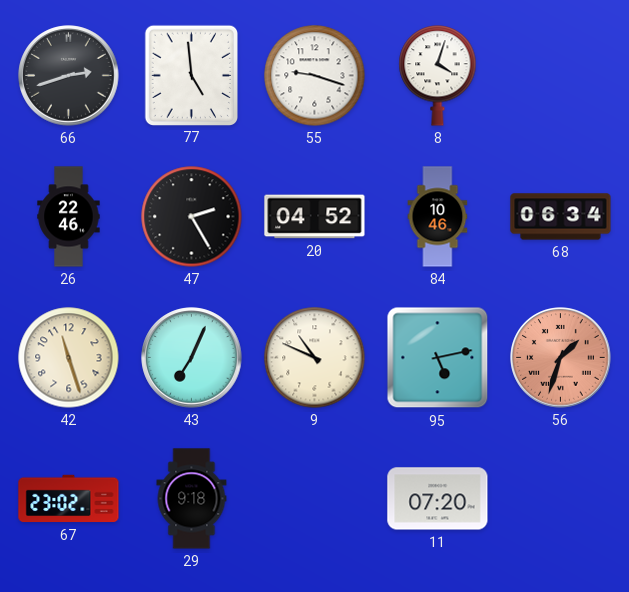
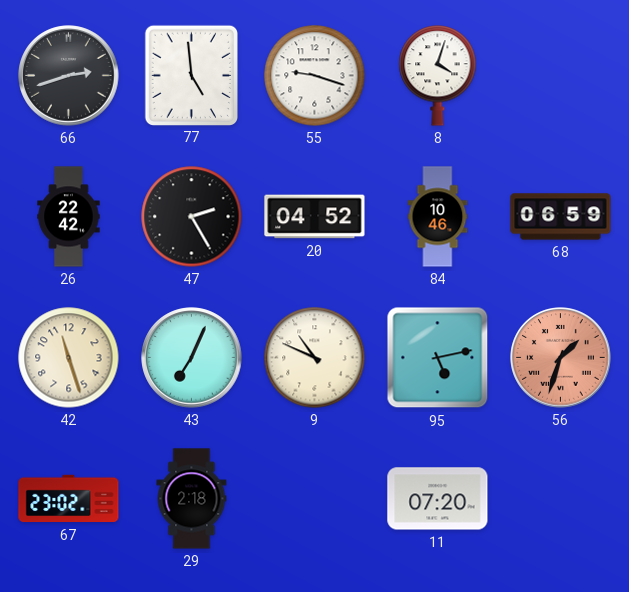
26: 22:46 -> 22:42
68: 06:34 -> 06:59
29: 9:18 -> 2:18
